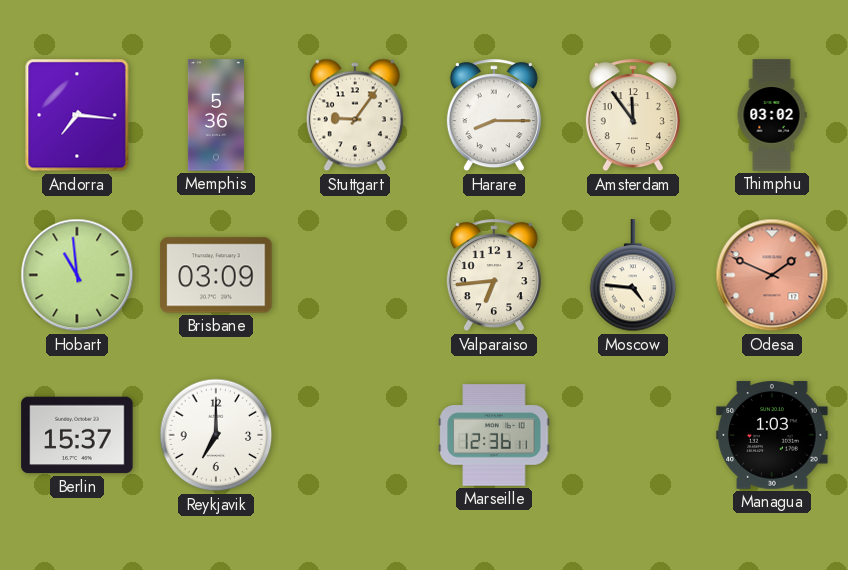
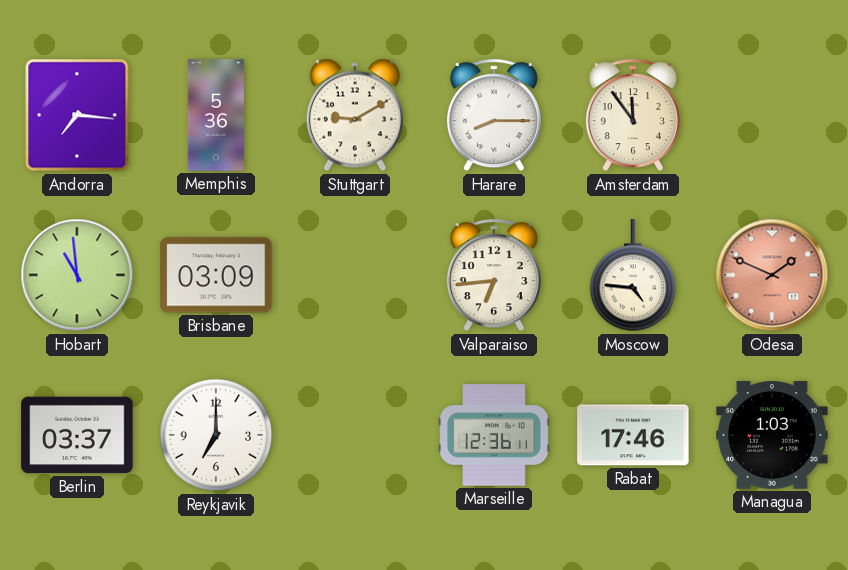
Stuttgart: 9:06 -> 9:10
Thimphu: 03:02 -> none
Berlin: 15:37 -> 03:37
Rabat: none -> 17:46
